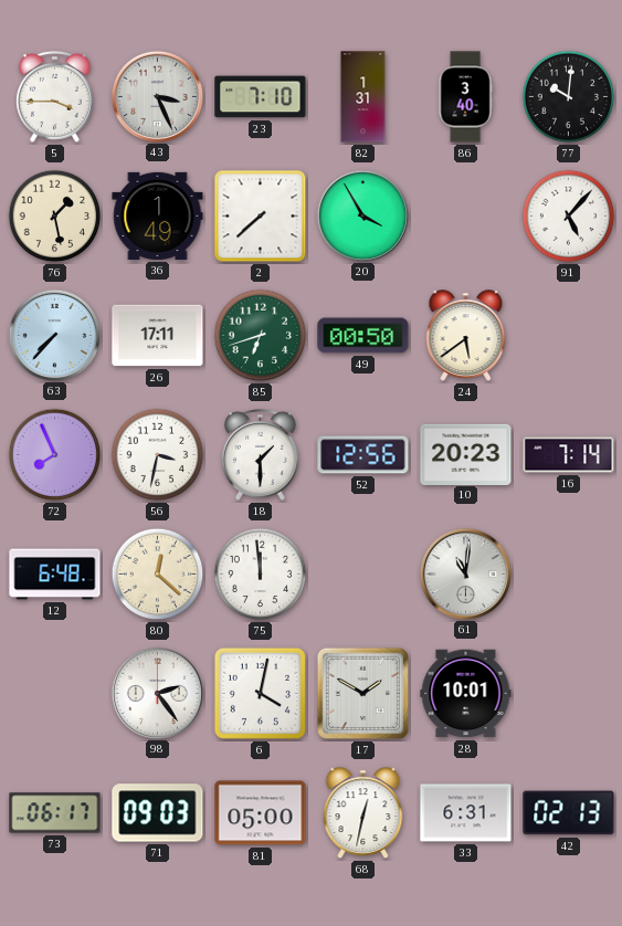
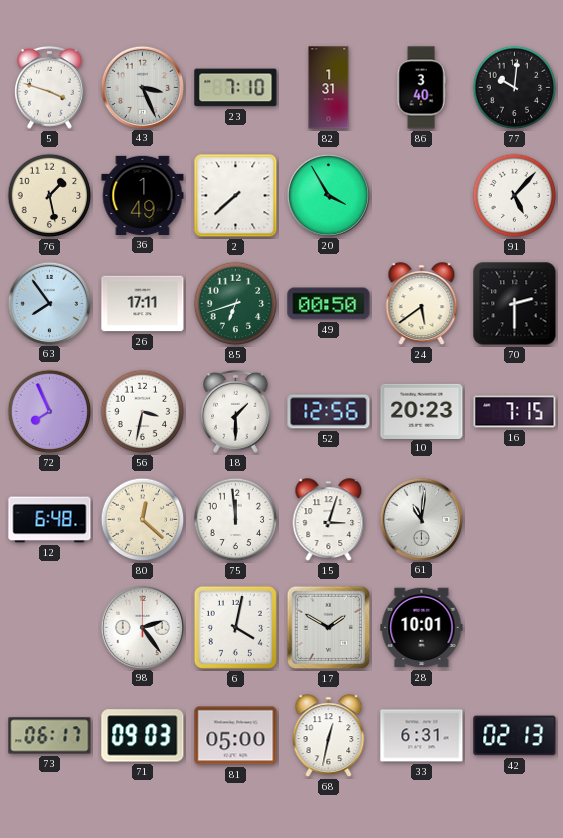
5: 3:45 -> 3:48
63: 7:37 -> 7:54
70: none -> 2:30
16: 7:14 -> 7:15
15: none -> 3:03
